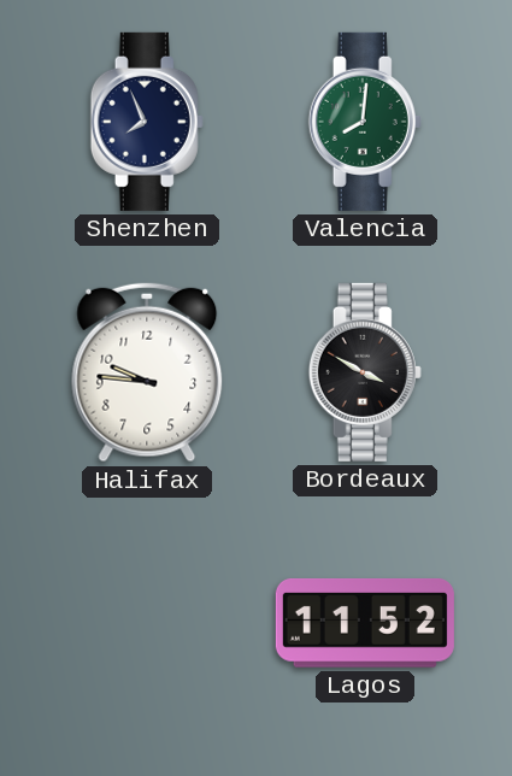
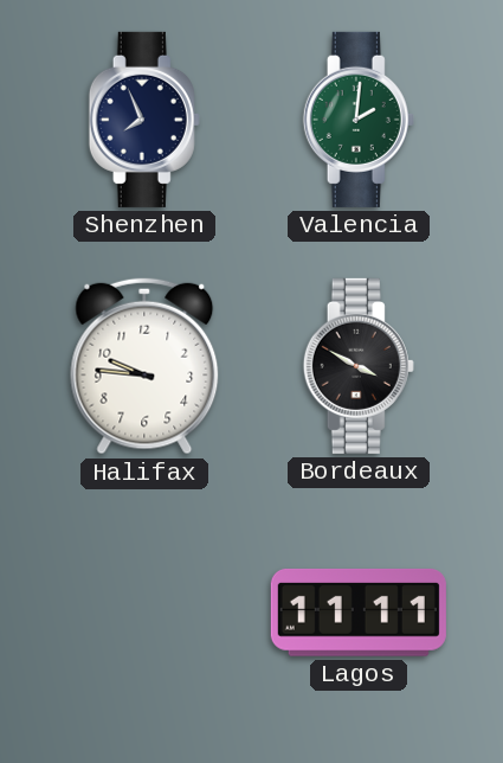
Valencia: 8:01 -> 2:01
Lagos: 11:52 -> 11:11
